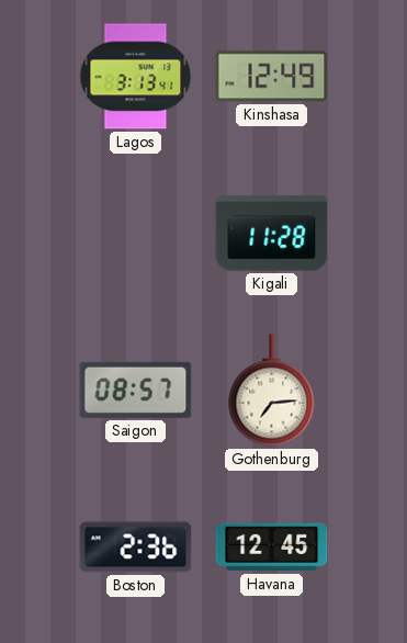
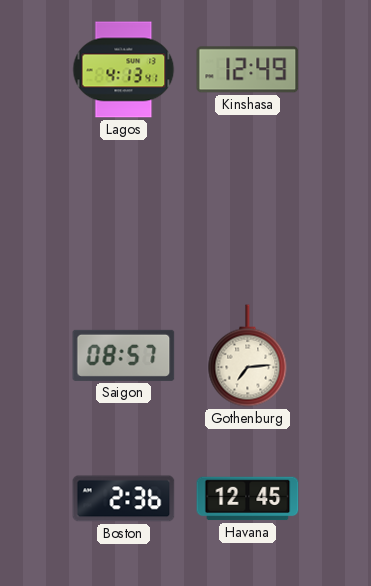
Lagos: 3:13 -> 4:13
Kigali: 11:28 -> none
